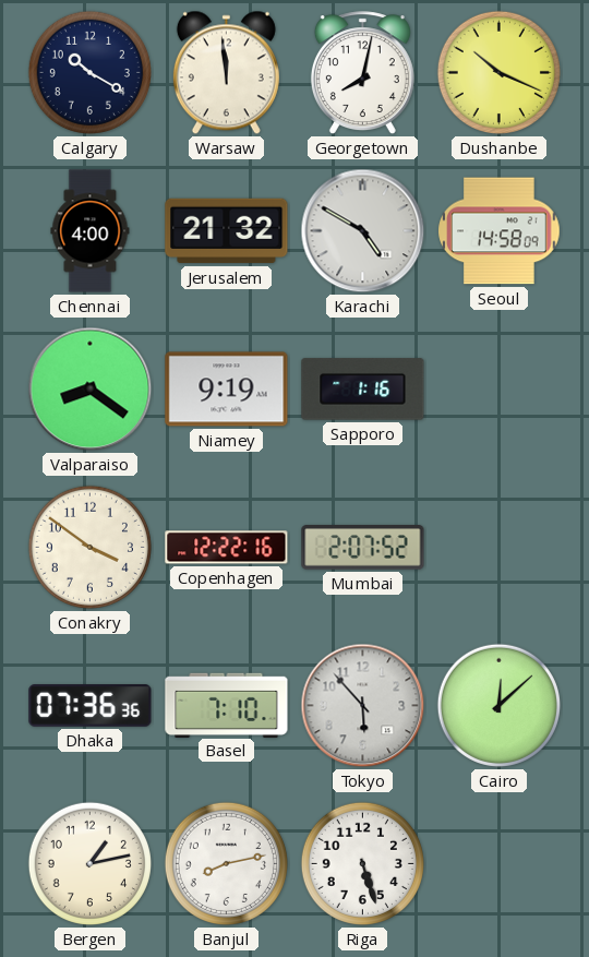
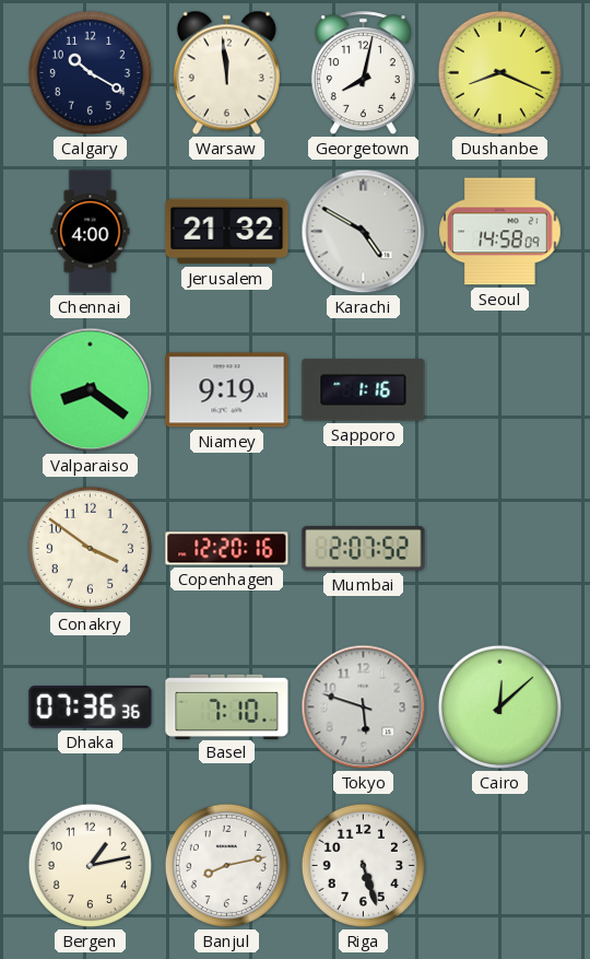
Dushanbe: 10:19 -> 8:19
Copenhagen: 12:22 -> 12:20
Tokyo: 5:53 -> 5:48
